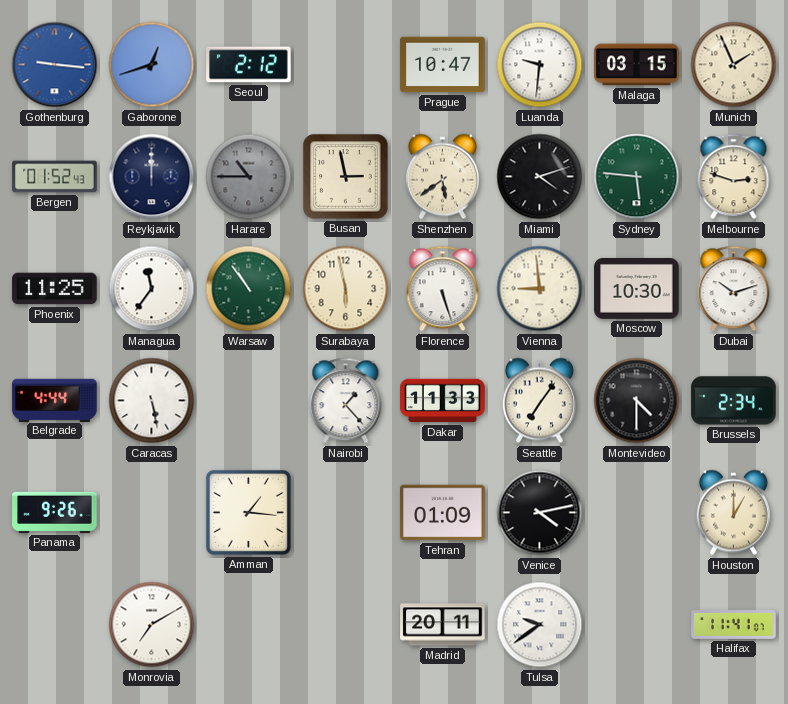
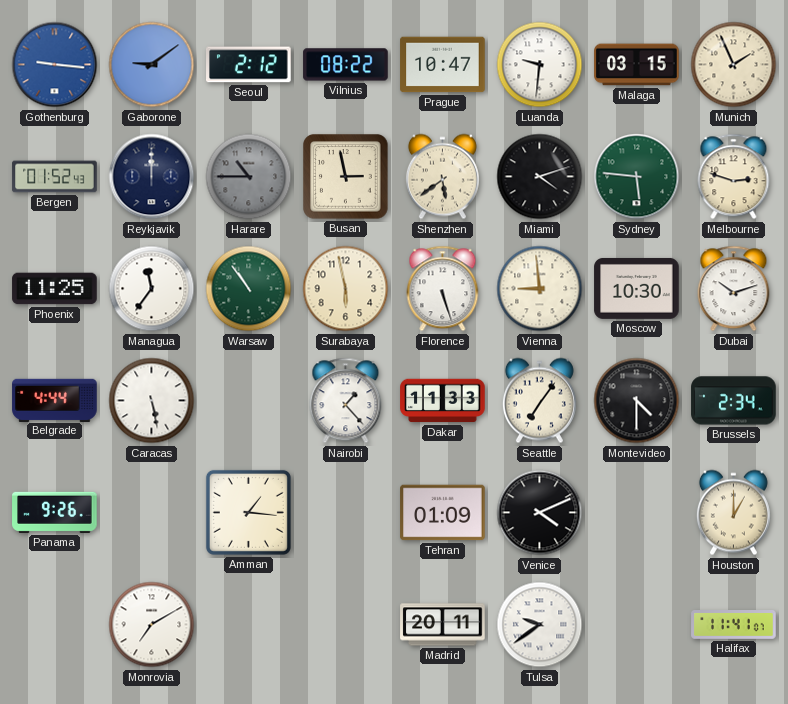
Gaborone: 12:42 -> 9:09
Vilnius: none -> 08:22
Venice: 4:13 -> 4:11
